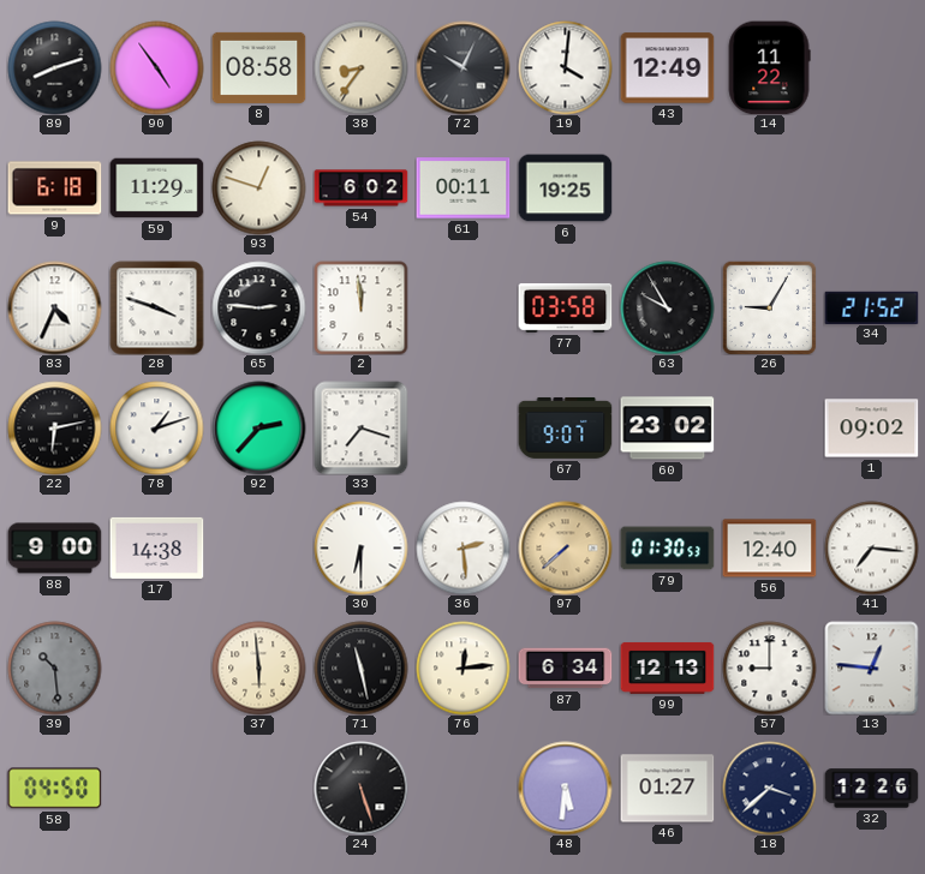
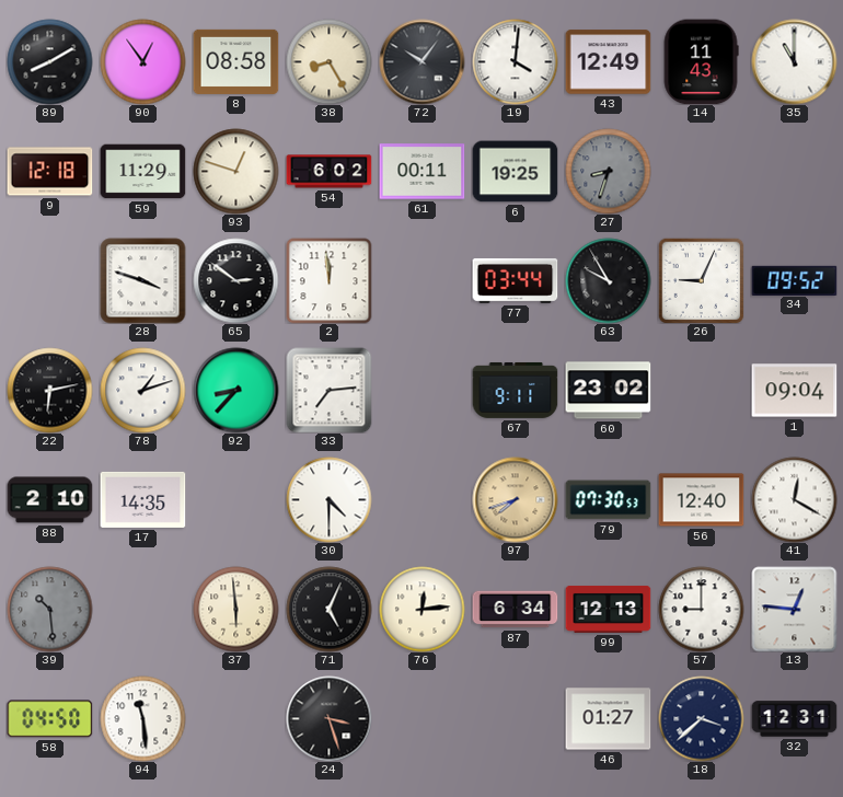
89: 8:12 -> 8:10
90: 4:54 -> 12:54
38: 8:36 -> 8:25
72: 10:04 -> 10:06
14: 11:22 -> 11:43
35: none -> 11:00
9: 6:18 -> 12:18
27: none -> 8:33
83: 4:34 -> none
65: 2:46 -> 2:51
77: 03:58 -> 03:44
26: 9:05 -> 9:04
34: 21:52 -> 09:52
92: 2:37 -> 8:37
33: 7:18 -> 7:14
67: 9:07 -> 9:11
1: 09:02 -> 09:04
88: 9:00 -> 2:10
17: 14:38 -> 14:35
30: 6:30 -> 4:30
36: 2:29 -> none
97: 7:38 -> 7:42
79: 01:30 -> 07:30
41: 7:16 -> 12:20
71: 11:28 -> 5:04
94: none -> 11:29
24: 5:27 -> 3:27
48: 5:31 -> none
32: 12:26 -> 12:31
